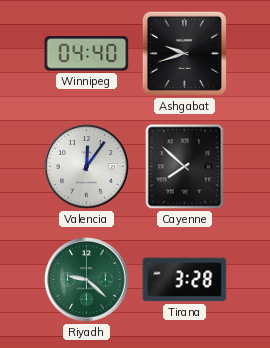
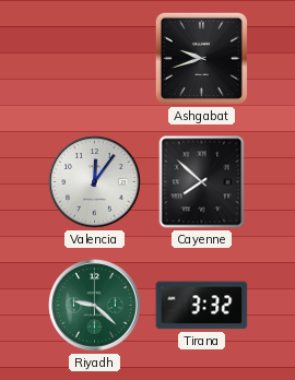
Winnipeg: 04:40 -> none
Tirana: 3:28 -> 3:32
